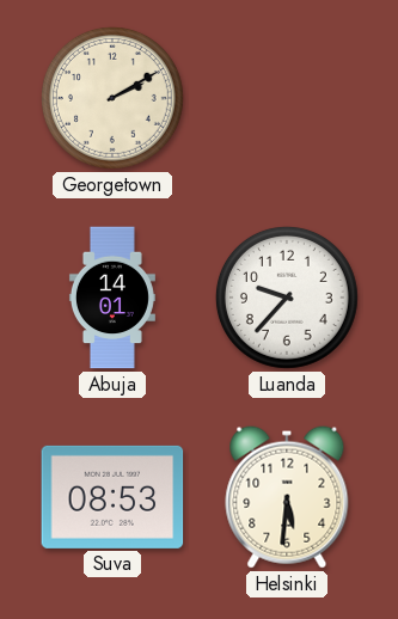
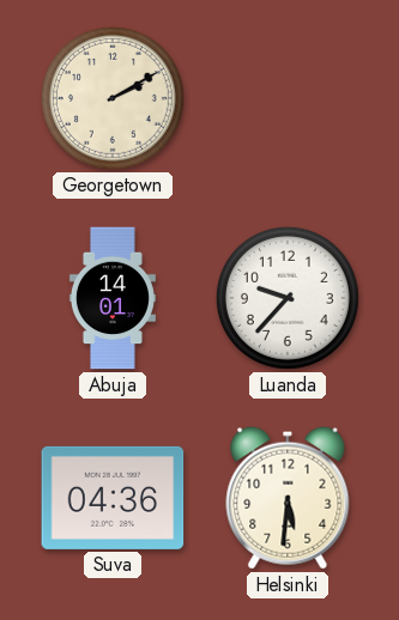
Suva: 08:53 -> 04:36
